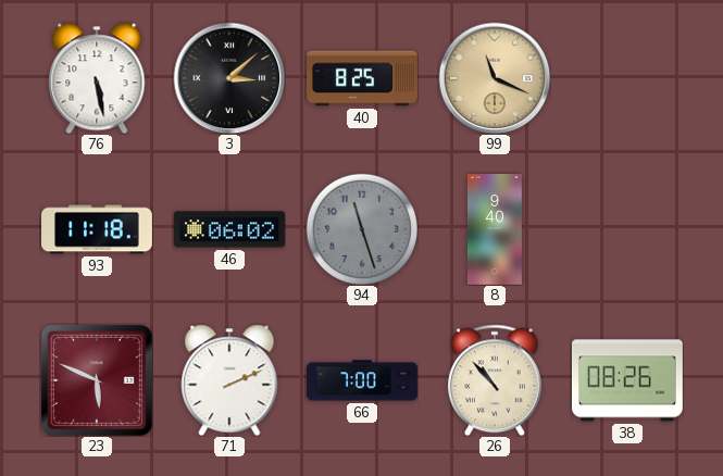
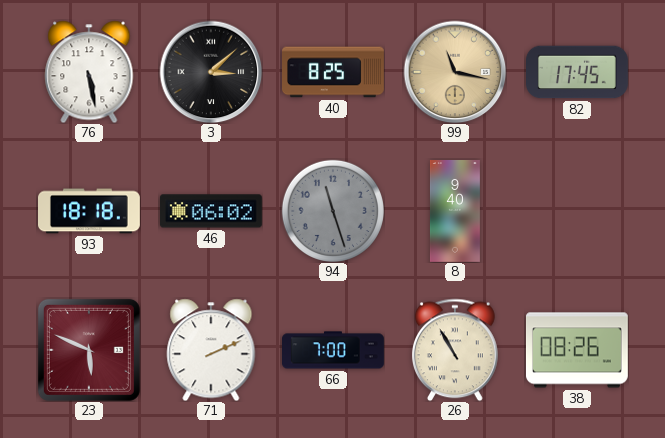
99: 11:19 -> 11:17
82: none -> 17:45
93: 11:18 -> 18:18
26: 10:53 -> 10:55
